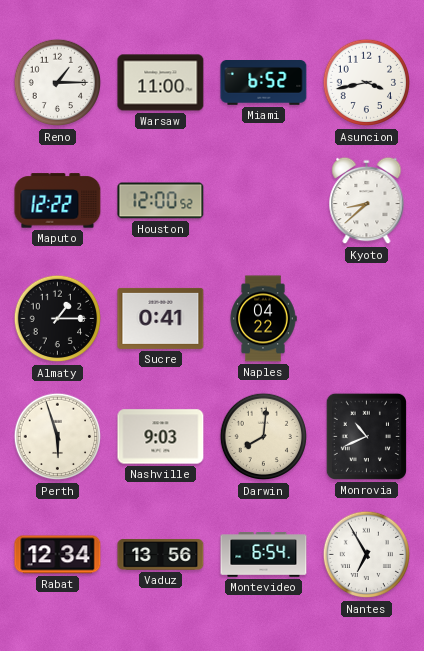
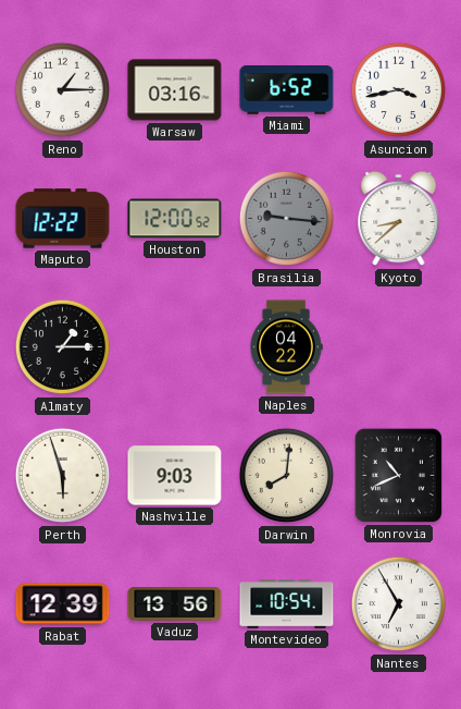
Warsaw: 11:00 -> 03:16
Brasilia: none -> 9:16
Sucre: 0:41 -> none
Rabat: 12:34 -> 12:39
Montevideo: 6:54 -> 10:54
